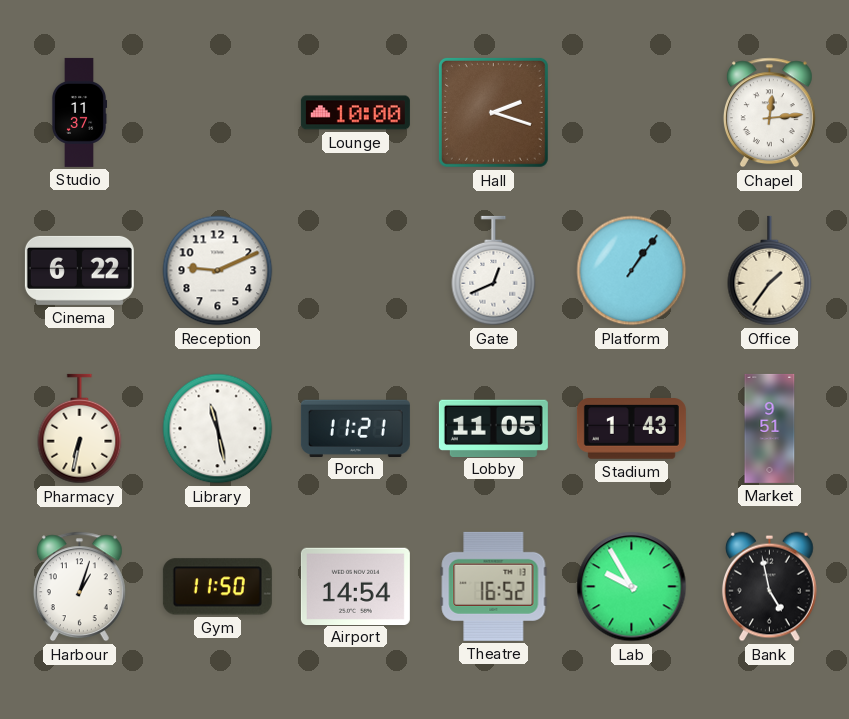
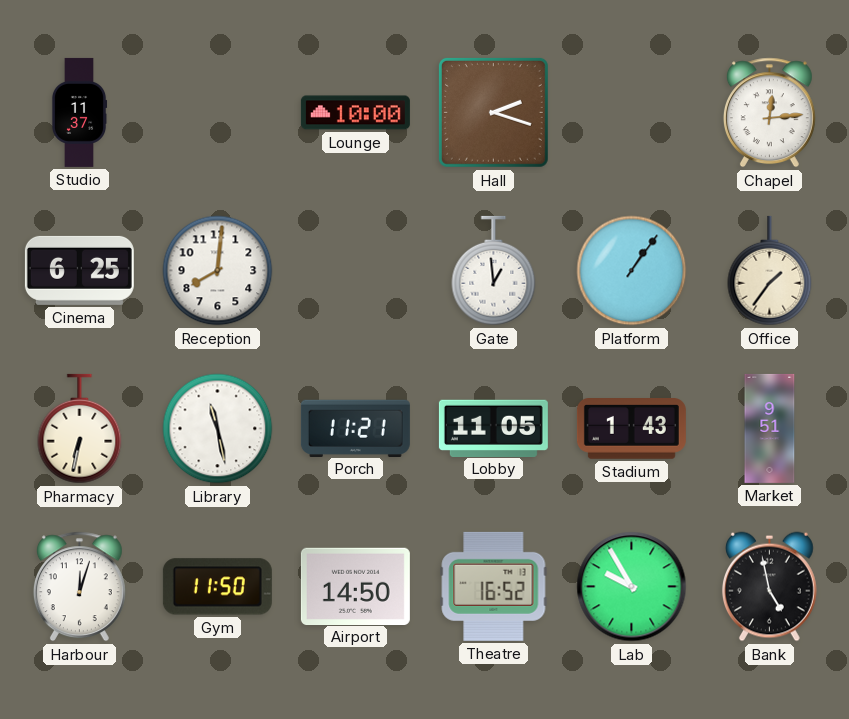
Cinema: 6:22 -> 6:25
Reception: 9:11 -> 8:01
Gate: 12:41 -> 12:59
Harbour: 1:03 -> 12:03
Airport: 14:54 -> 14:50
